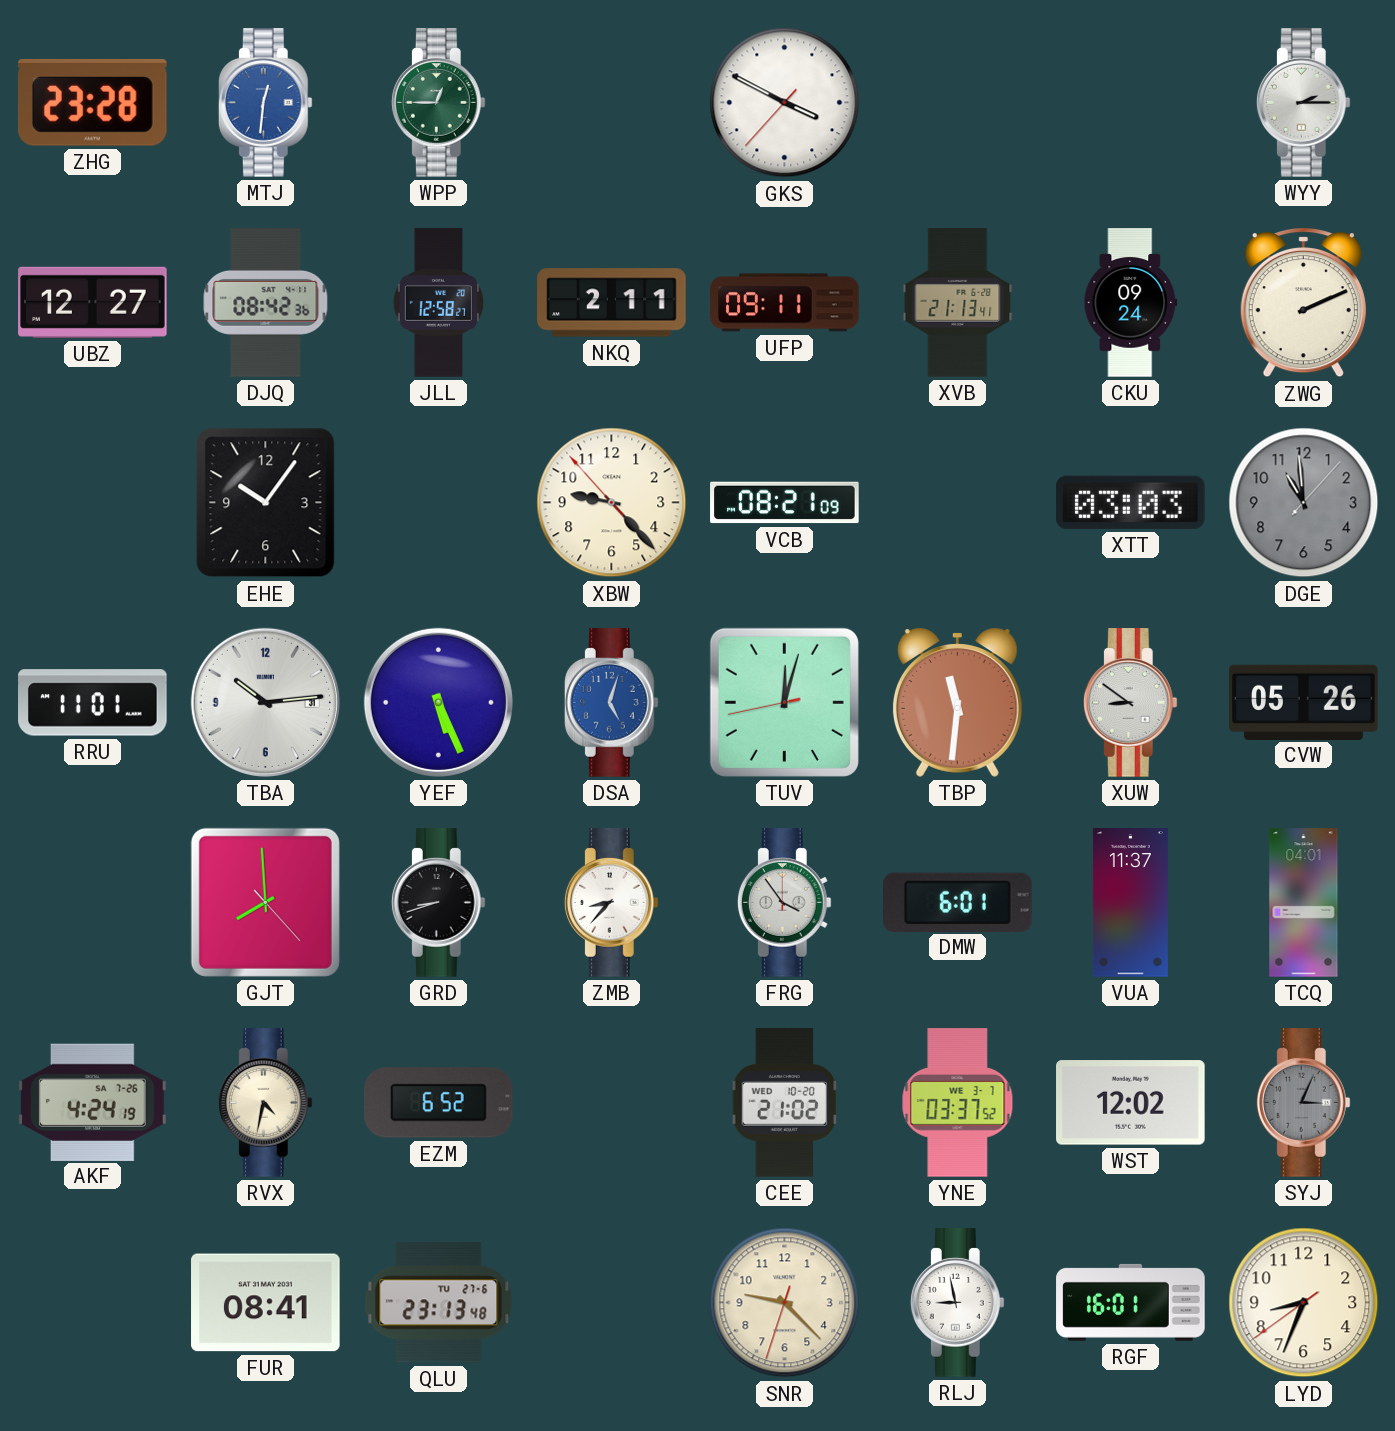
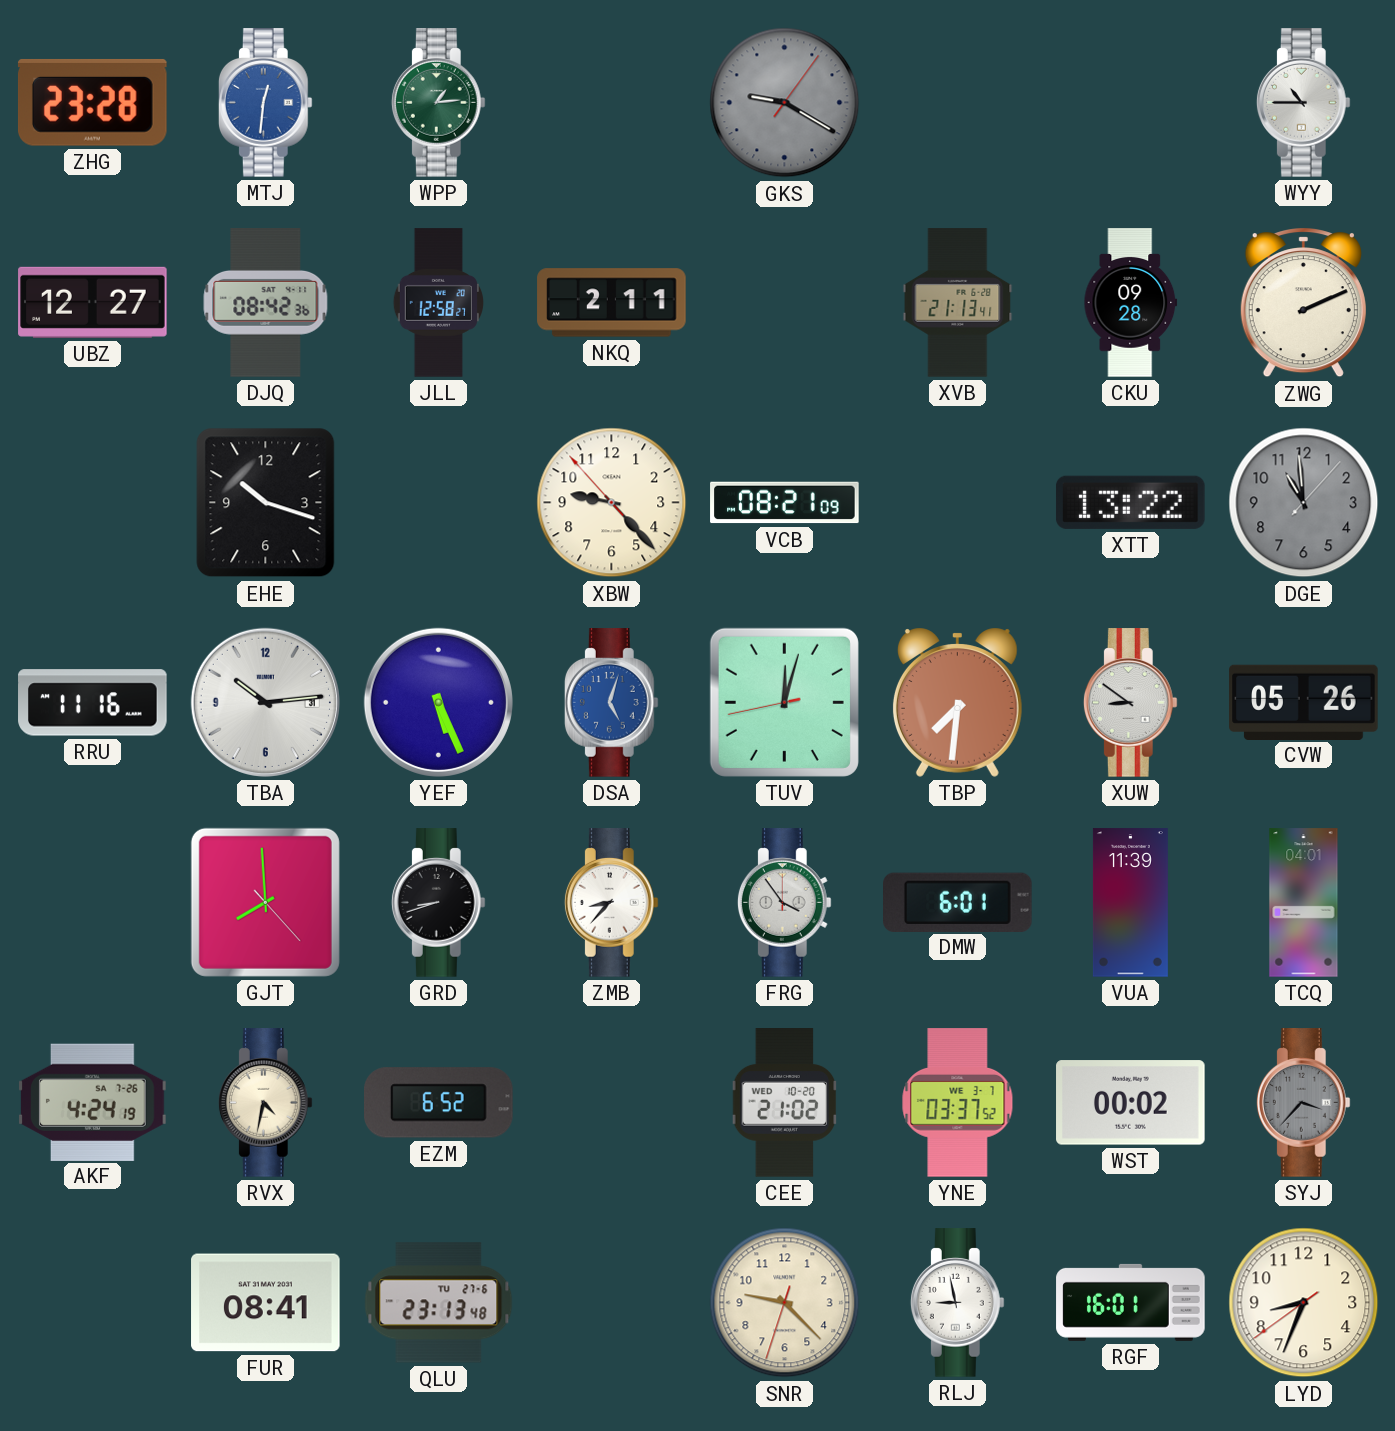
WPP: 12:45 -> 1:14
GKS: 3:49 -> 9:20
GKS dial: white -> grey
WYY: 2:15 -> 10:45
UFP: 09:11 -> none
CKU: 09:24 -> 09:28
EHE: 10:06 -> 10:18
XTT: 03:03 -> 13:22
RRU: 11:01 -> 11:16
TBP: 11:31 -> 7:31
VUA: 11:37 -> 11:39
WST: 12:02 -> 00:02
SYJ: 3:04 -> 3:37
